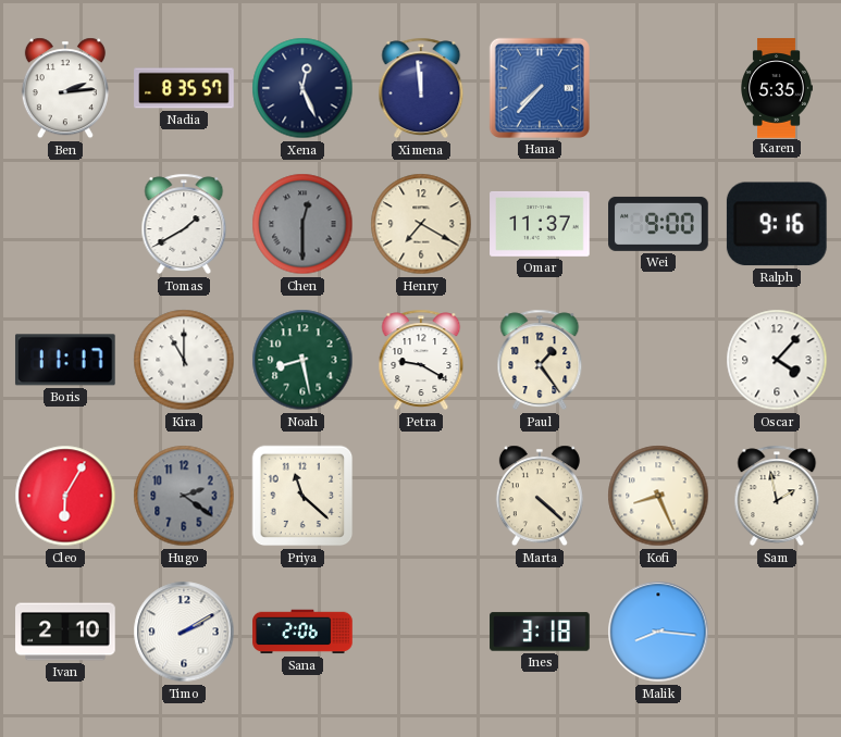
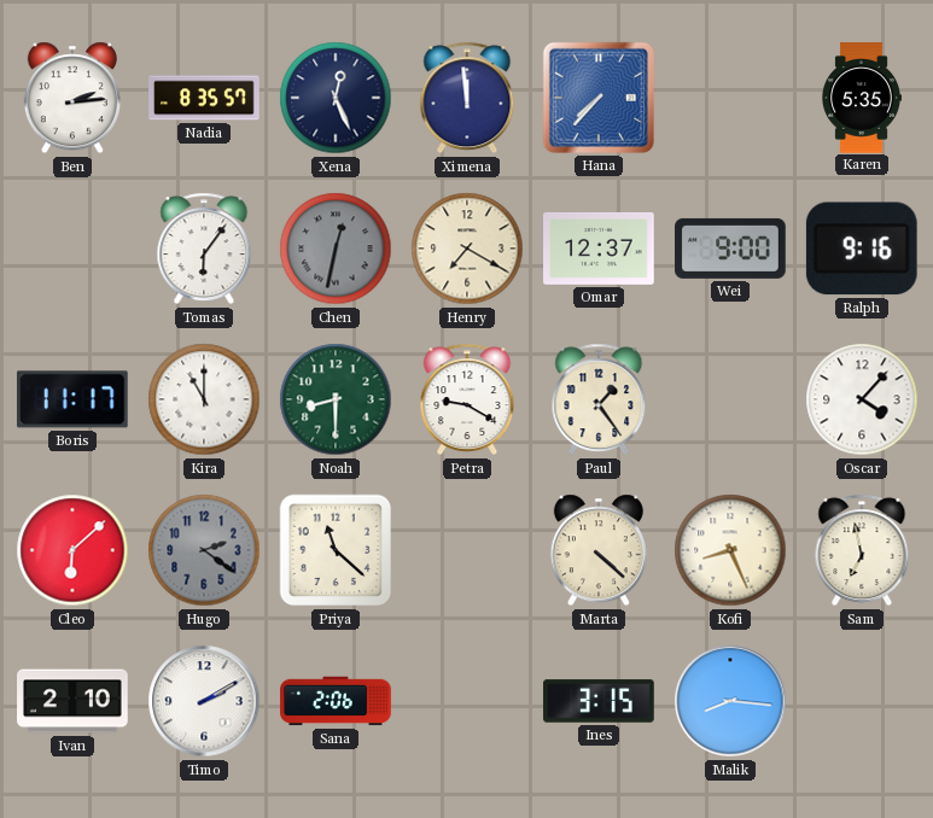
Tomas: 1:40 -> 6:06
Chen: 12:30 -> 12:32
Omar: 11:37 -> 12:37
Noah: 8:28 -> 8:30
Cleo: 6:05 -> 6:08
Sam: 1:58 -> 6:58
Ines: 3:18 -> 3:15
